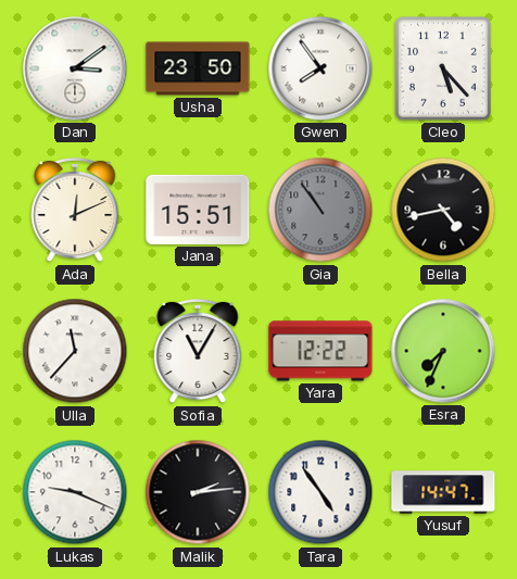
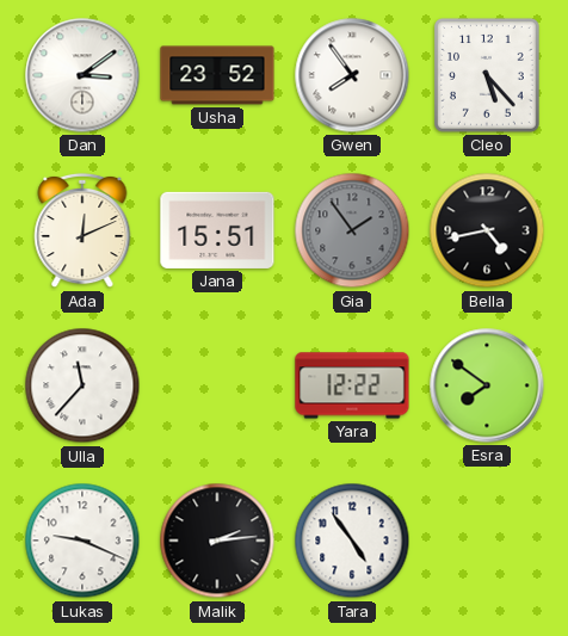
Usha: 23:50 -> 23:52
Gia: 10:54 -> 1:54
Sofia: 11:05 -> none
Esra: 7:34 -> 7:51
Yusuf: 14:47 -> none
